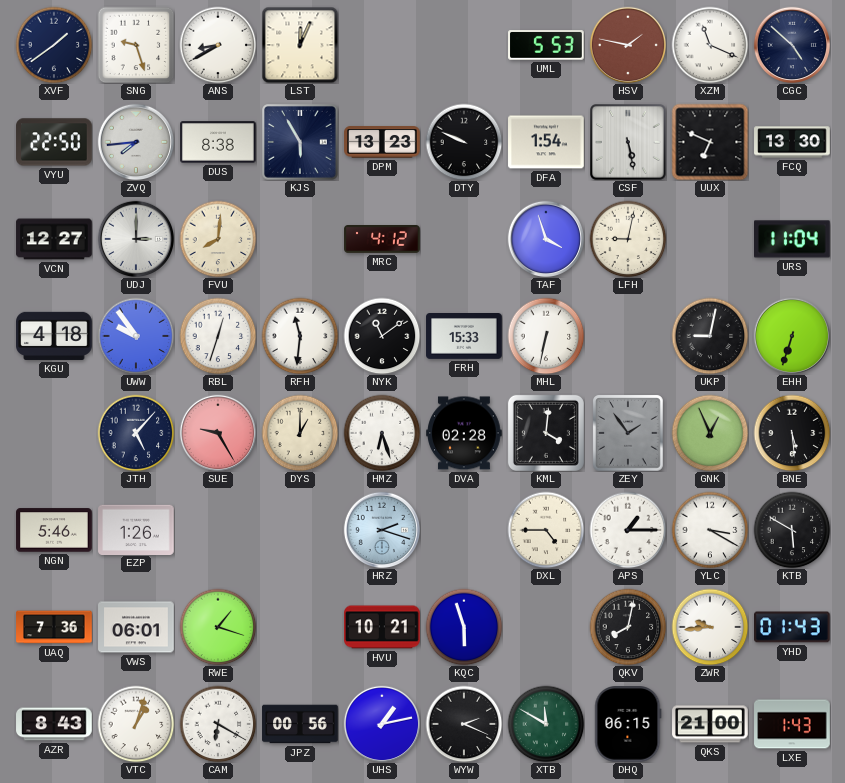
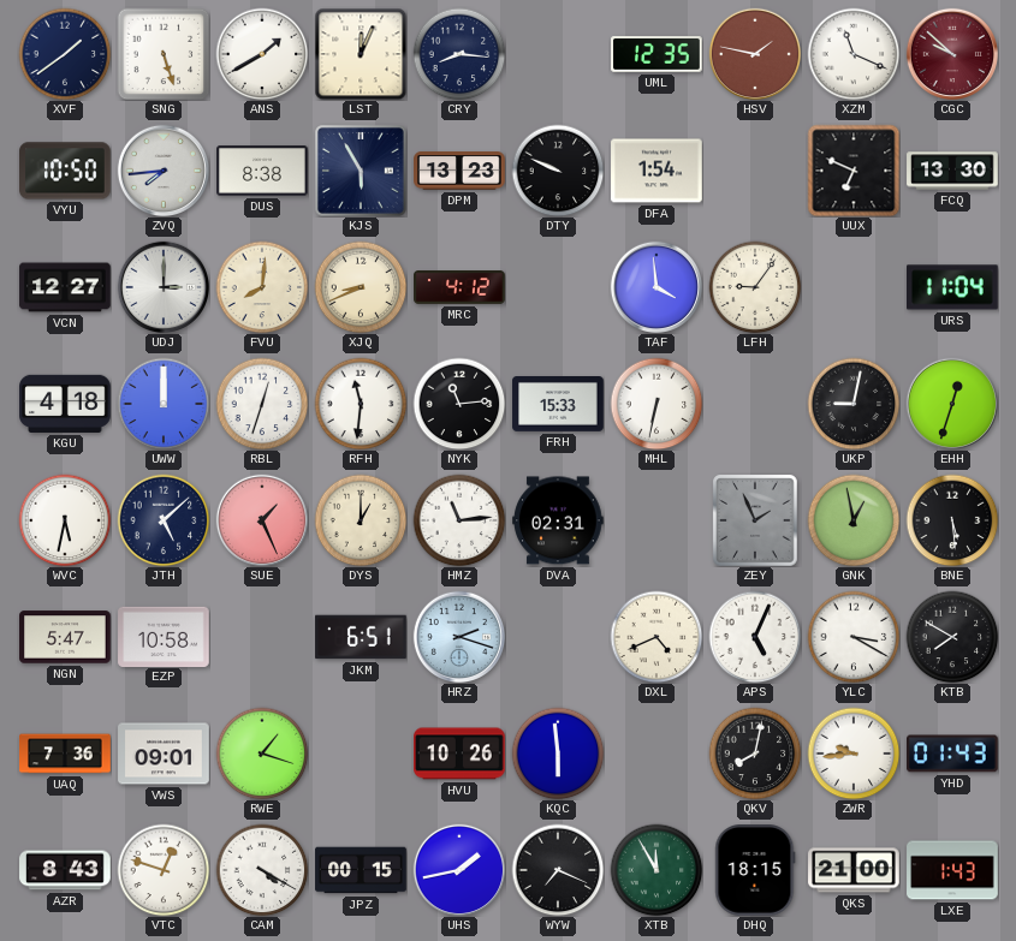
SNG: 9:27 -> 5:27
ANS: 8:40 -> 1:40
CRY: none -> 8:16
UML: 5:53 -> 12:35
CGC: 4:52 -> 9:52
CGC dial: navy -> burgundy
VYU: 22:50 -> 10:50
CSF: 5:28 -> none
XJQ: none -> 8:41
TAF: 3:57 -> 3:59
LFH: 9:02 -> 9:06
UWW: 9:54 -> 12:00
NYK: 11:09 -> 11:14
EHH: 6:33 -> 12:33
WVC: none -> 5:32
JTH: 5:07 -> 5:08
SUE: 9:25 -> 1:26
HMZ: 6:27 -> 11:14
DVA: 02:28 -> 02:31
KML: 4:01 -> none
ZEY: 1:54 -> 1:56
GNK: 12:56 -> 12:58
NGN: 5:46 -> 5:47
EZP: 1:26 -> 10:58
JKM: none -> 6:51
DXL: 4:45 -> 4:41
APS: 1:15 -> 5:04
KTB: 5:50 -> 7:50
VWS: 06:01 -> 09:01
HVU: 10:21 -> 10:26
KQC: 5:57 -> 5:59
VTC: 1:03 -> 12:48
CAM: 6:20 -> 4:20
JPZ: 00:56 -> 00:15
UHS: 1:13 -> 1:43
WYW: 2:19 -> 7:19
XTB: 11:50 -> 11:55
DHQ: 06:15 -> 18:15
